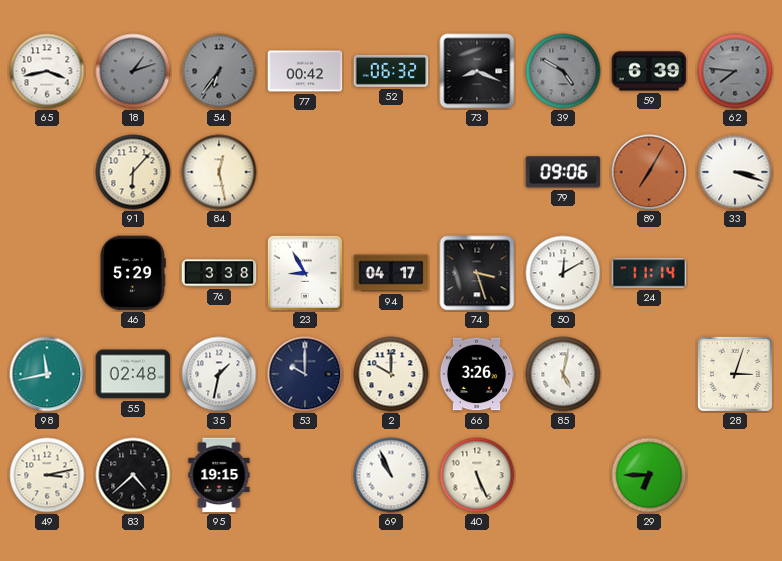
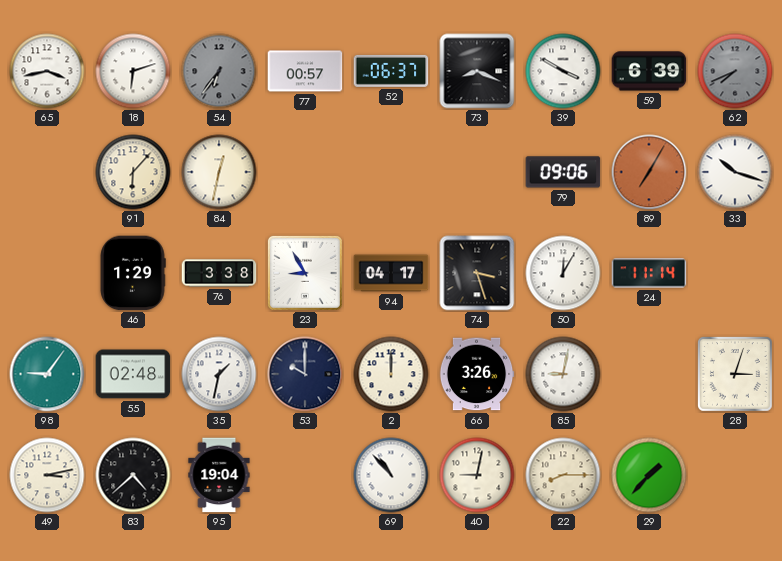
18: 1:12 -> 6:12
18 dial: grey -> white
77: 00:42 -> 00:57
52: 06:32 -> 06:37
39: 4:50 -> 3:50
39 dial: grey -> white
62: 7:46 -> 7:41
84: 12:28 -> 12:32
33: 3:18 -> 10:18
46: 5:29 -> 1:29
50: 12:10 -> 12:05
98: 11:43 -> 9:06
2: 10:00 -> 12:00
85: 5:02 -> 9:02
95: 19:15 -> 19:04
69: 10:56 -> 10:53
40: 5:26 -> 9:02
22: none -> 8:15
29: 6:45 -> 1:37
